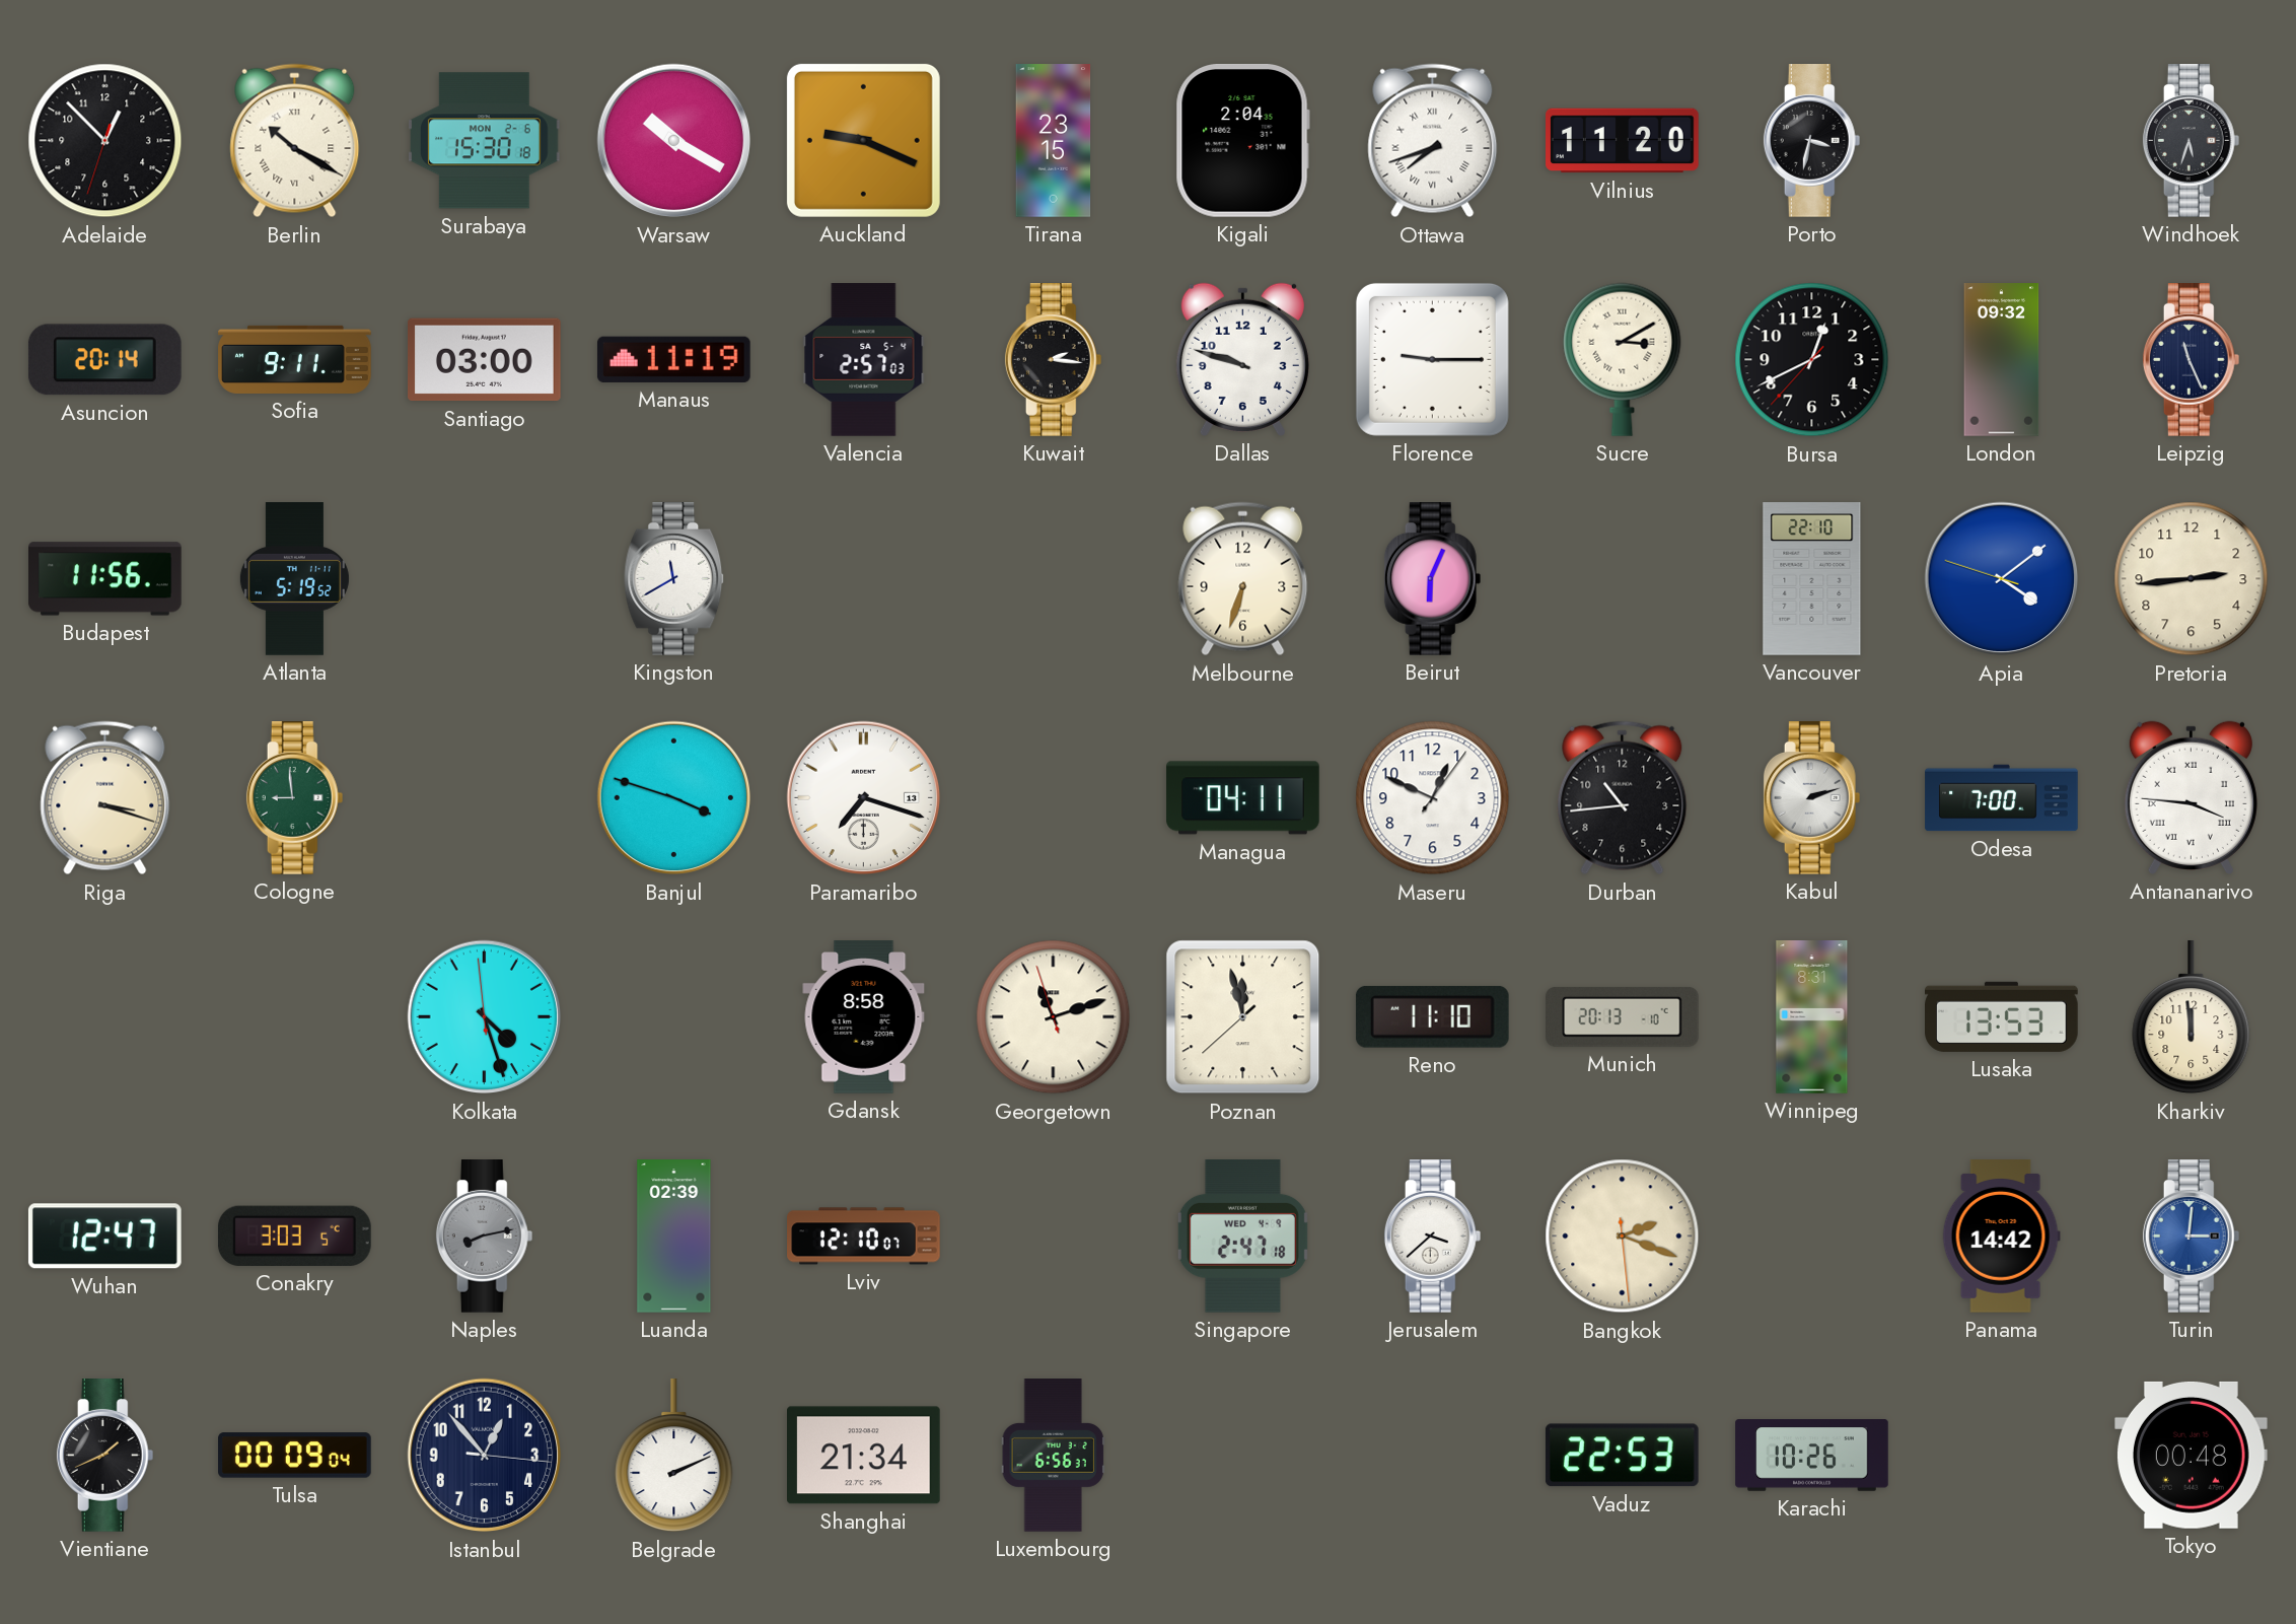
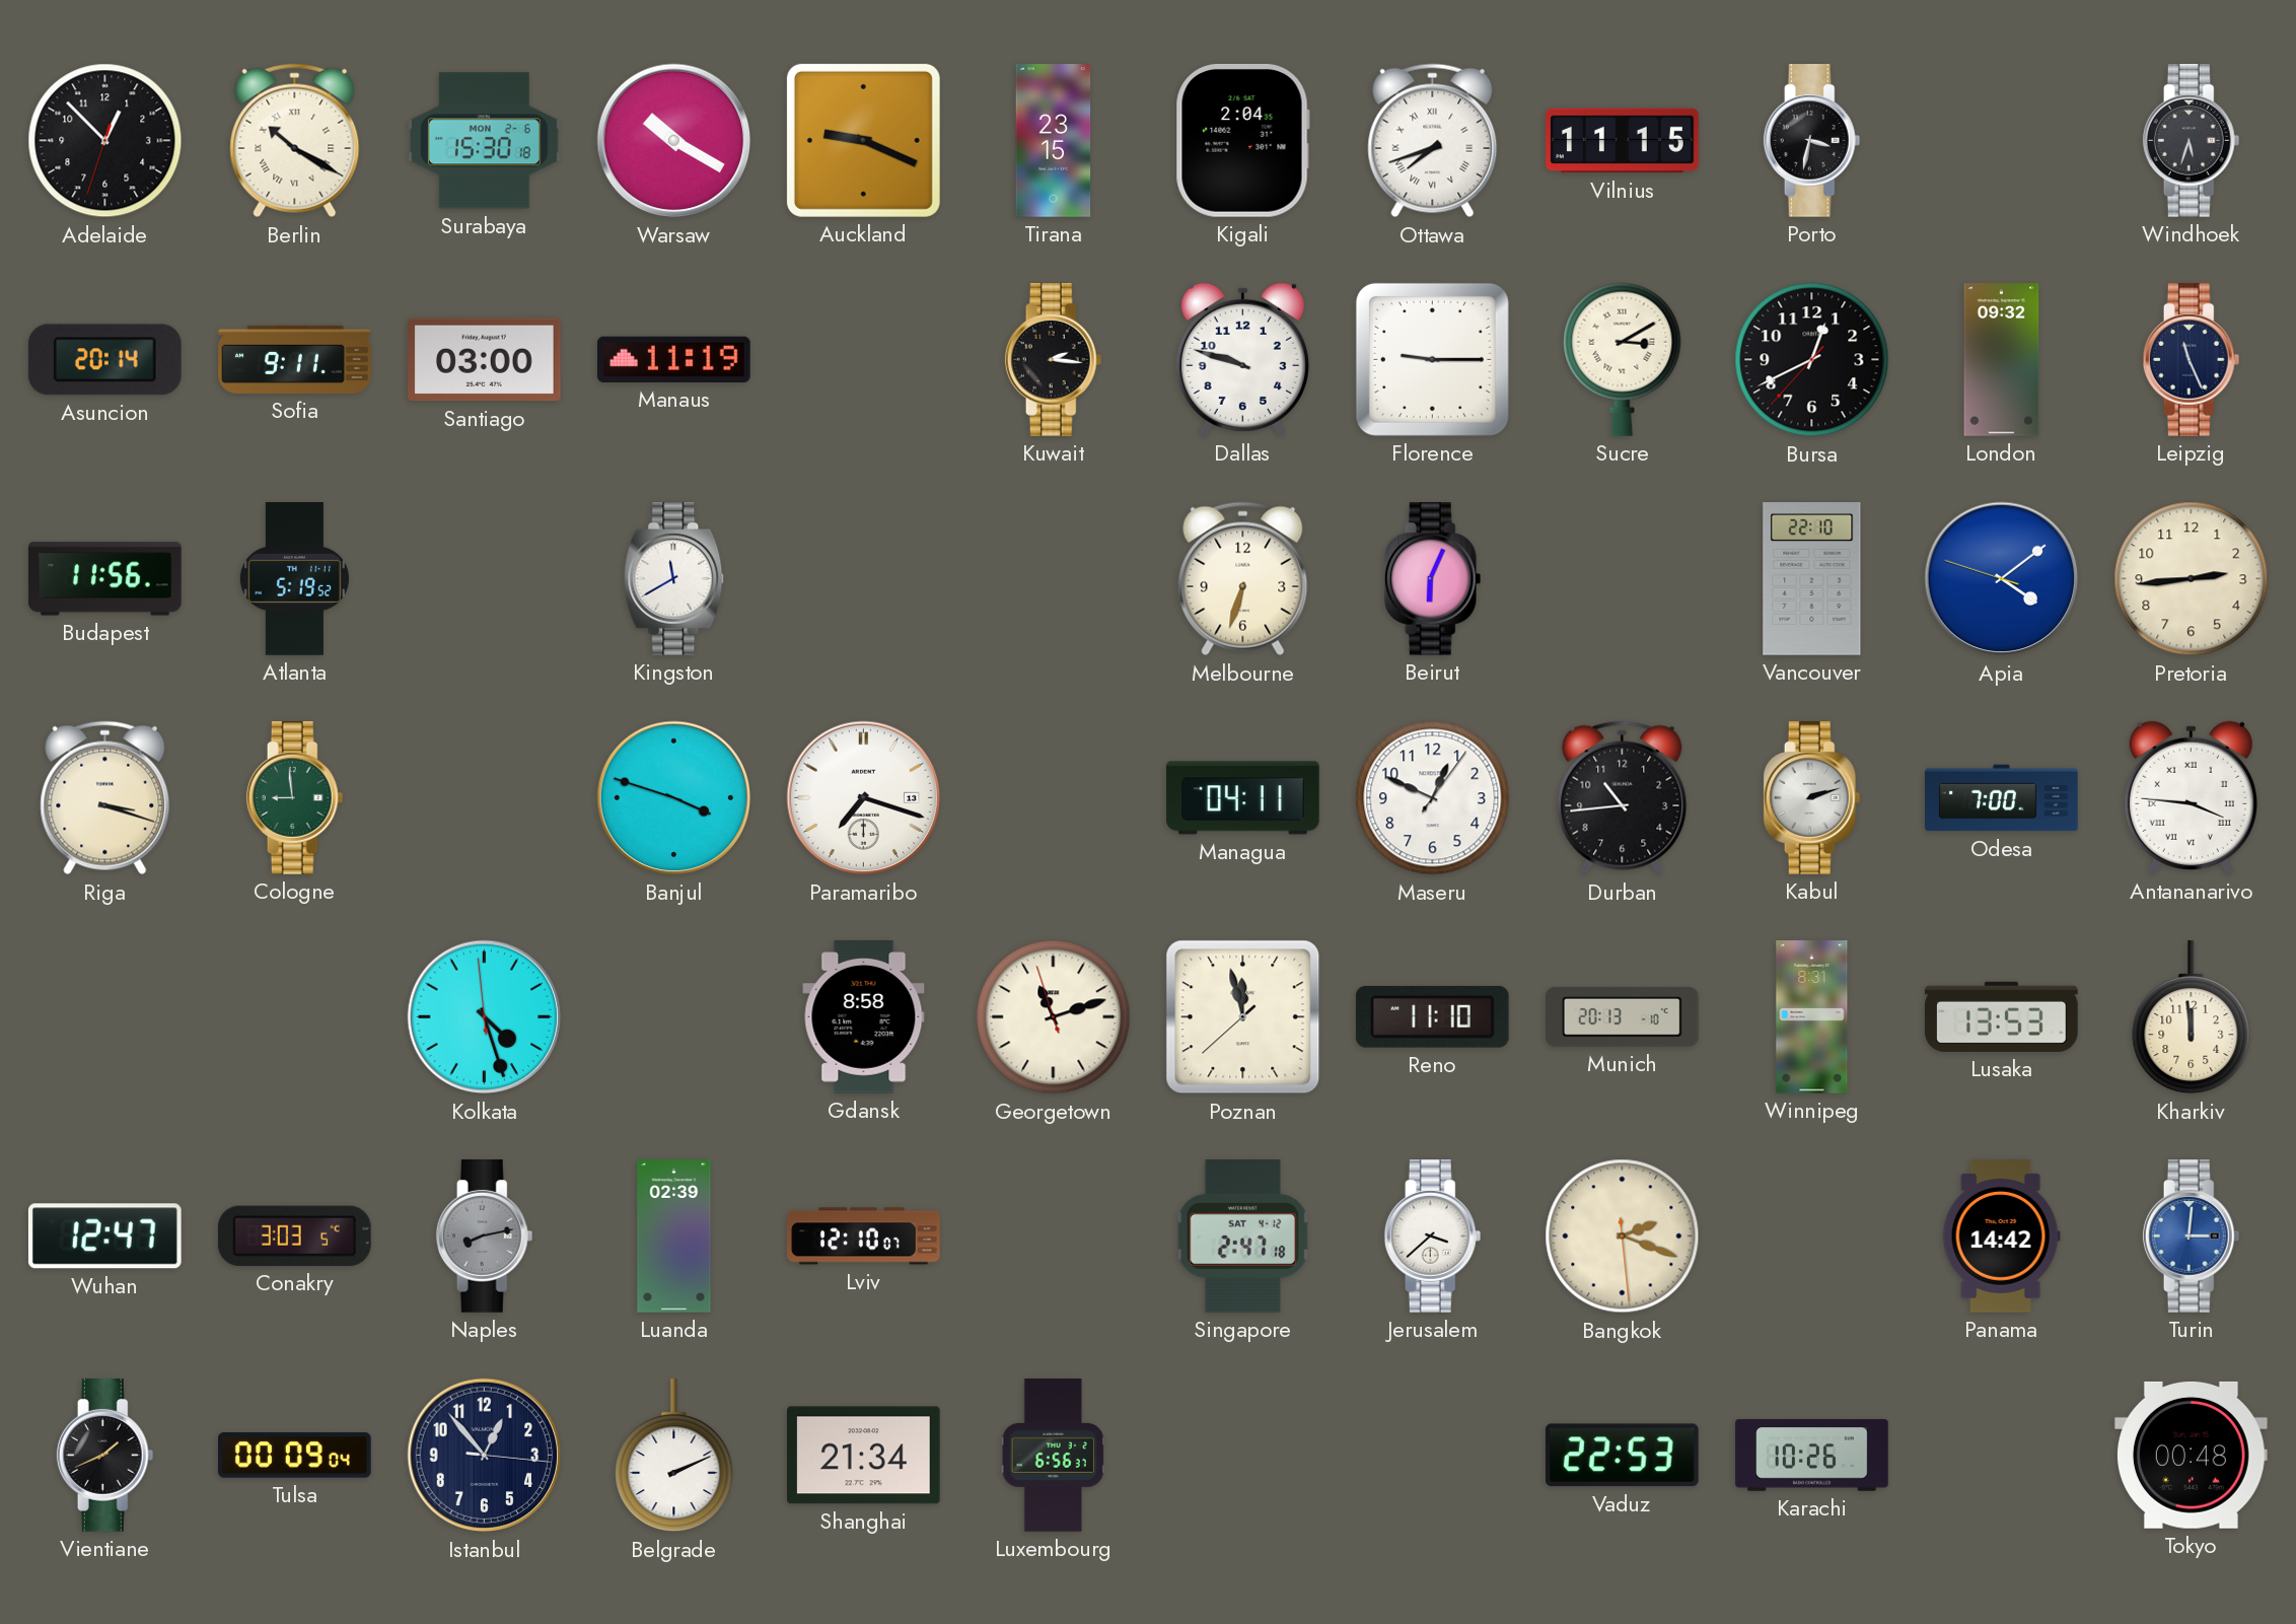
Vilnius: 11:20 -> 11:15
Valencia: 2:57 -> none
Singapore date: WED 4-9 -> SAT 4-12
